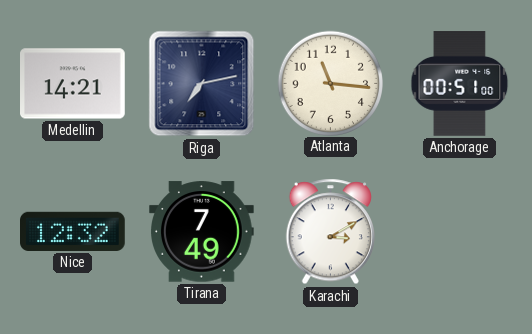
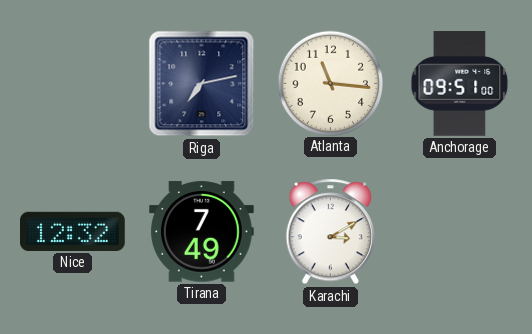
Medellin: 14:21 -> none
Anchorage: 00:51 -> 09:51
